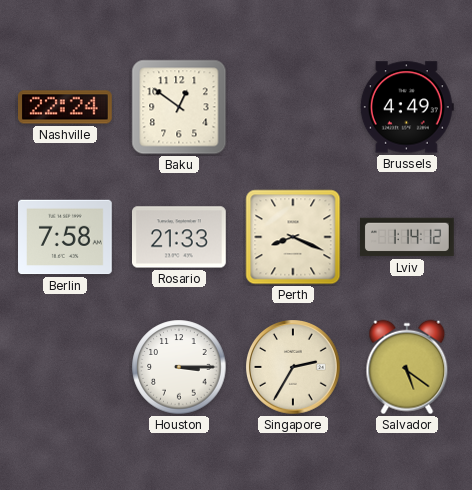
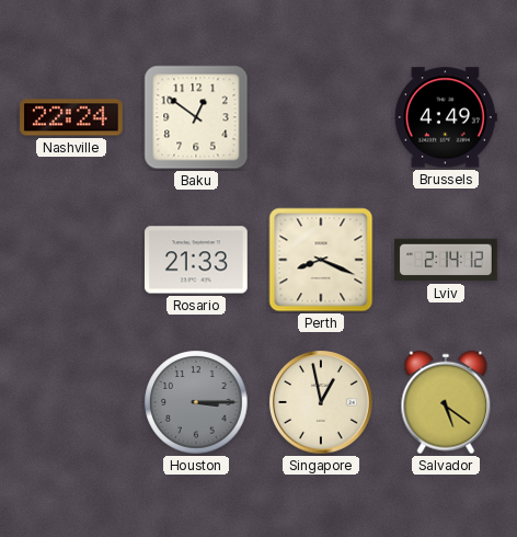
Berlin: 7:58 -> none
Lviv: 1:14 -> 2:14
Houston dial: white -> grey
Singapore: 2:35 -> 12:58
